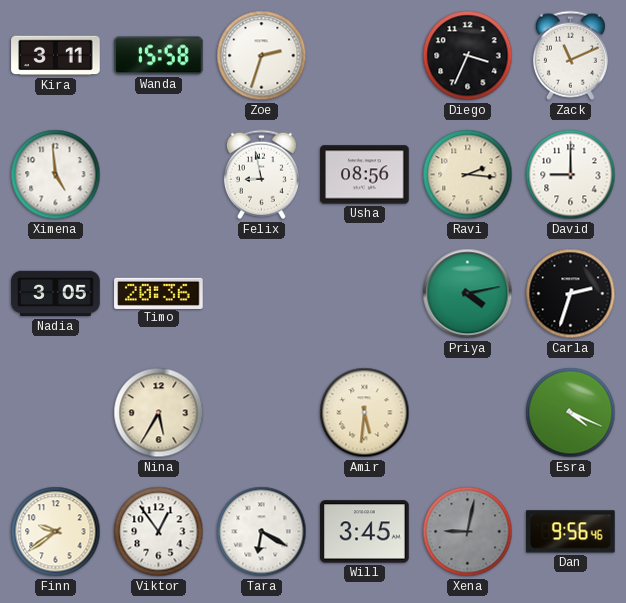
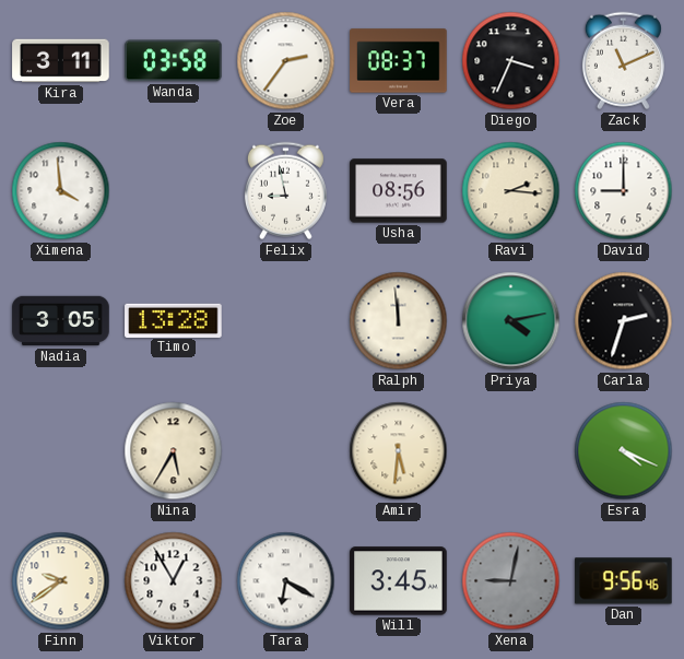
Wanda: 15:58 -> 03:58
Zoe: 2:33 -> 2:36
Vera: none -> 08:37
Ximena: 4:59 -> 3:59
Timo: 20:36 -> 13:28
Ralph: none -> 11:59
Viktor: 12:54 -> 12:55
